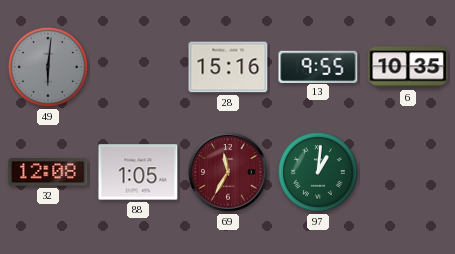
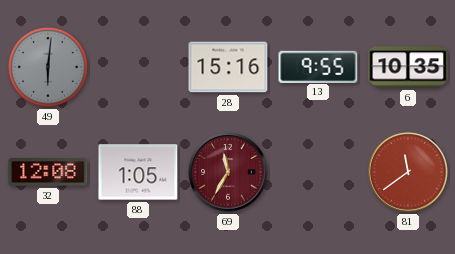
97: 1:01 -> none
81: none -> 11:39
